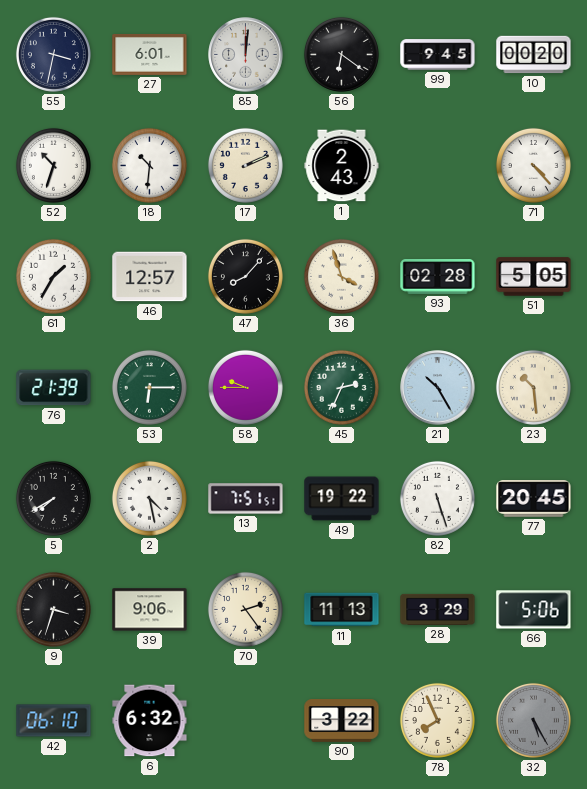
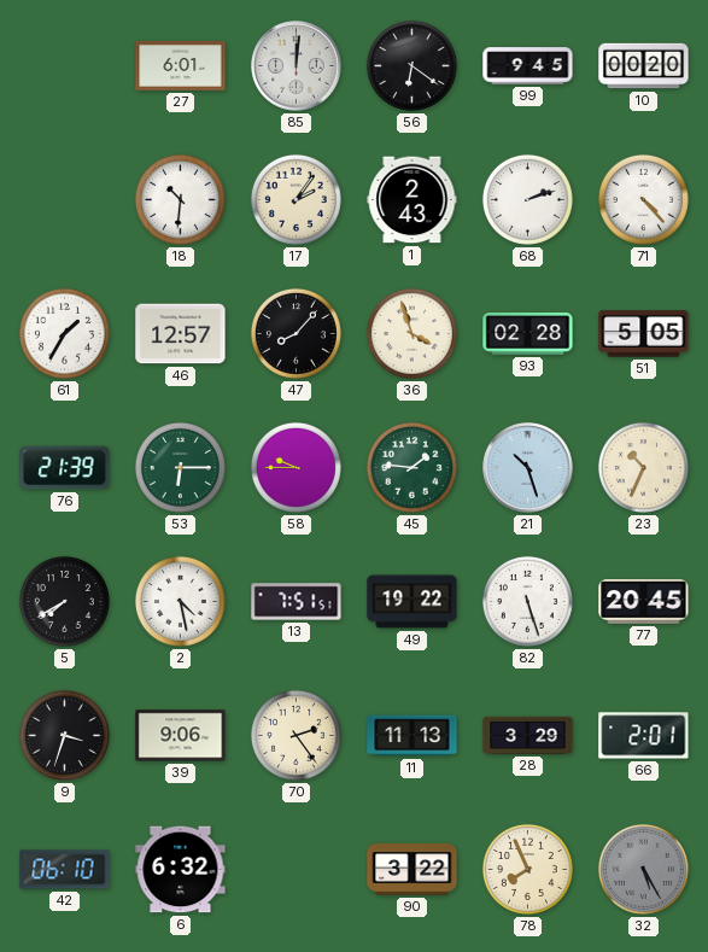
55: 3:32 -> none
52: 10:33 -> none
17: 2:11 -> 2:06
68: none -> 2:12
45: 2:34 -> 1:46
21: 10:25 -> 10:27
23: 10:29 -> 10:34
66: 5:06 -> 2:01
